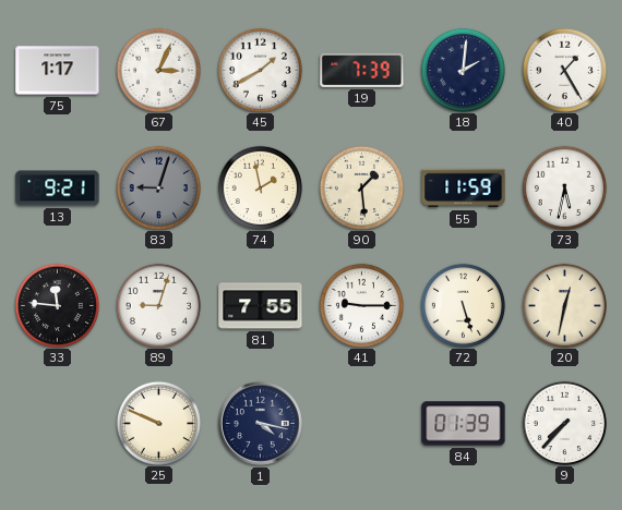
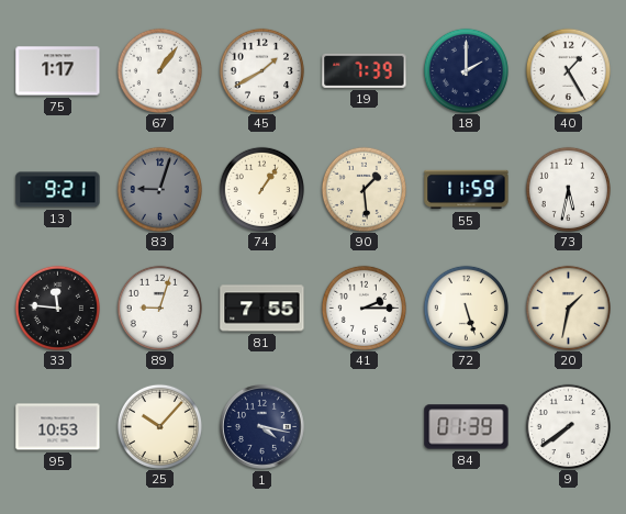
67: 3:04 -> 1:06
18: 2:01 -> 2:00
74: 1:58 -> 1:06
41: 9:15 -> 2:15
20: 12:32 -> 1:32
95: none -> 10:53
25: 9:49 -> 10:07
9: 7:37 -> 7:39
